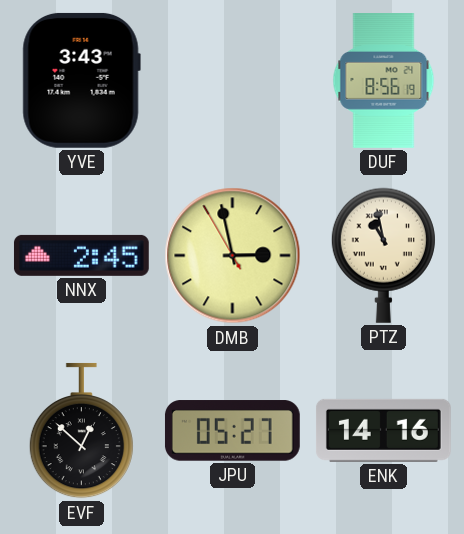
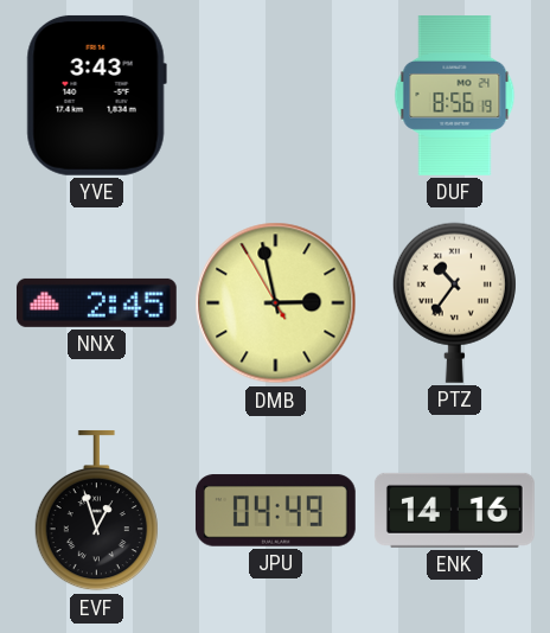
PTZ: 10:58 -> 10:36
EVF: 12:52 -> 12:57
JPU: 05:27 -> 04:49
